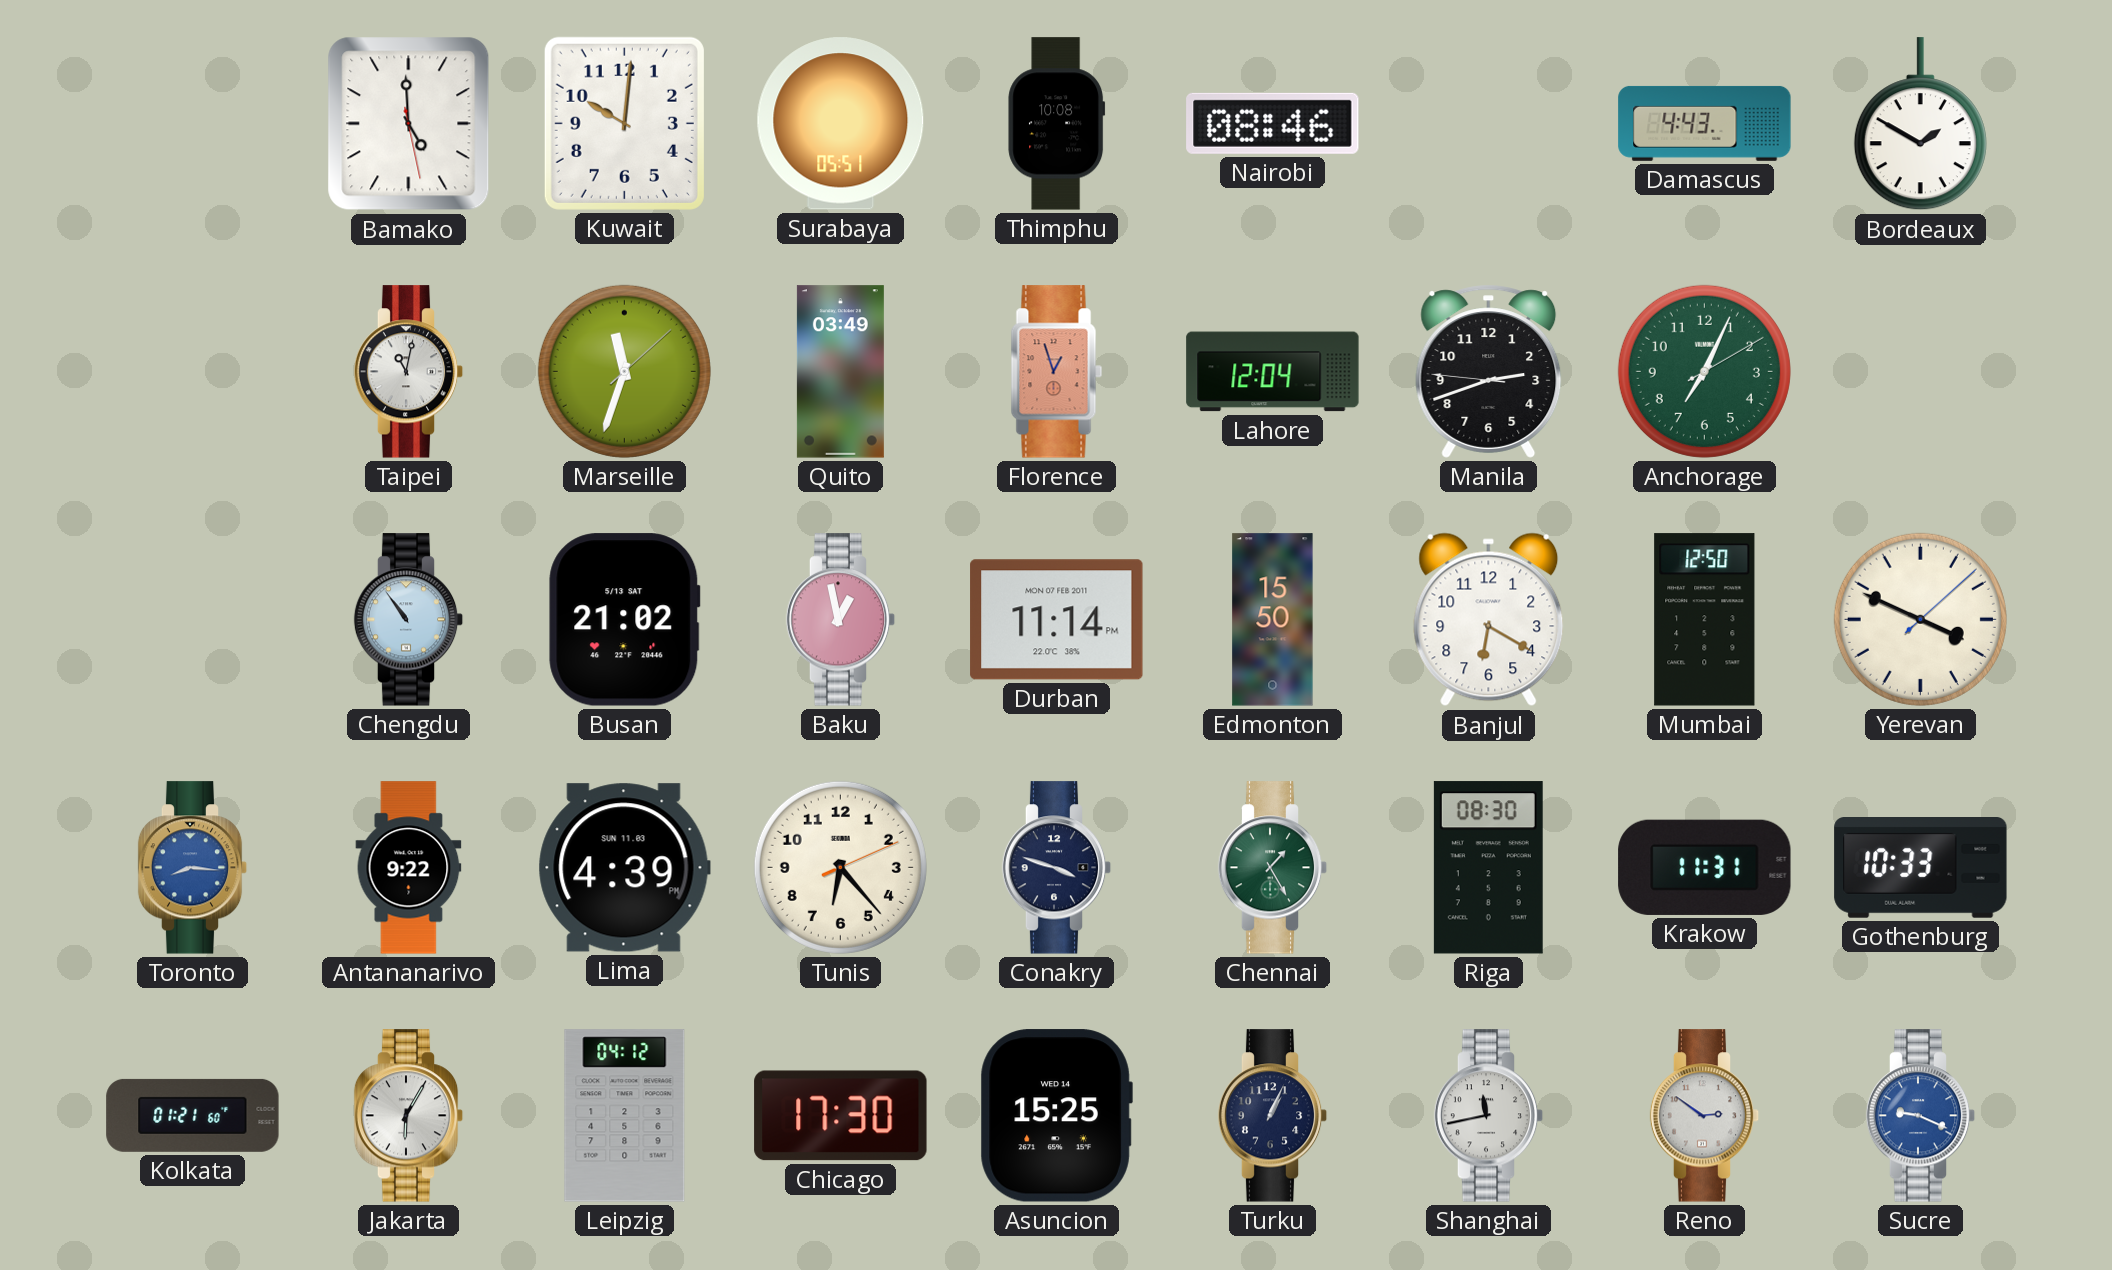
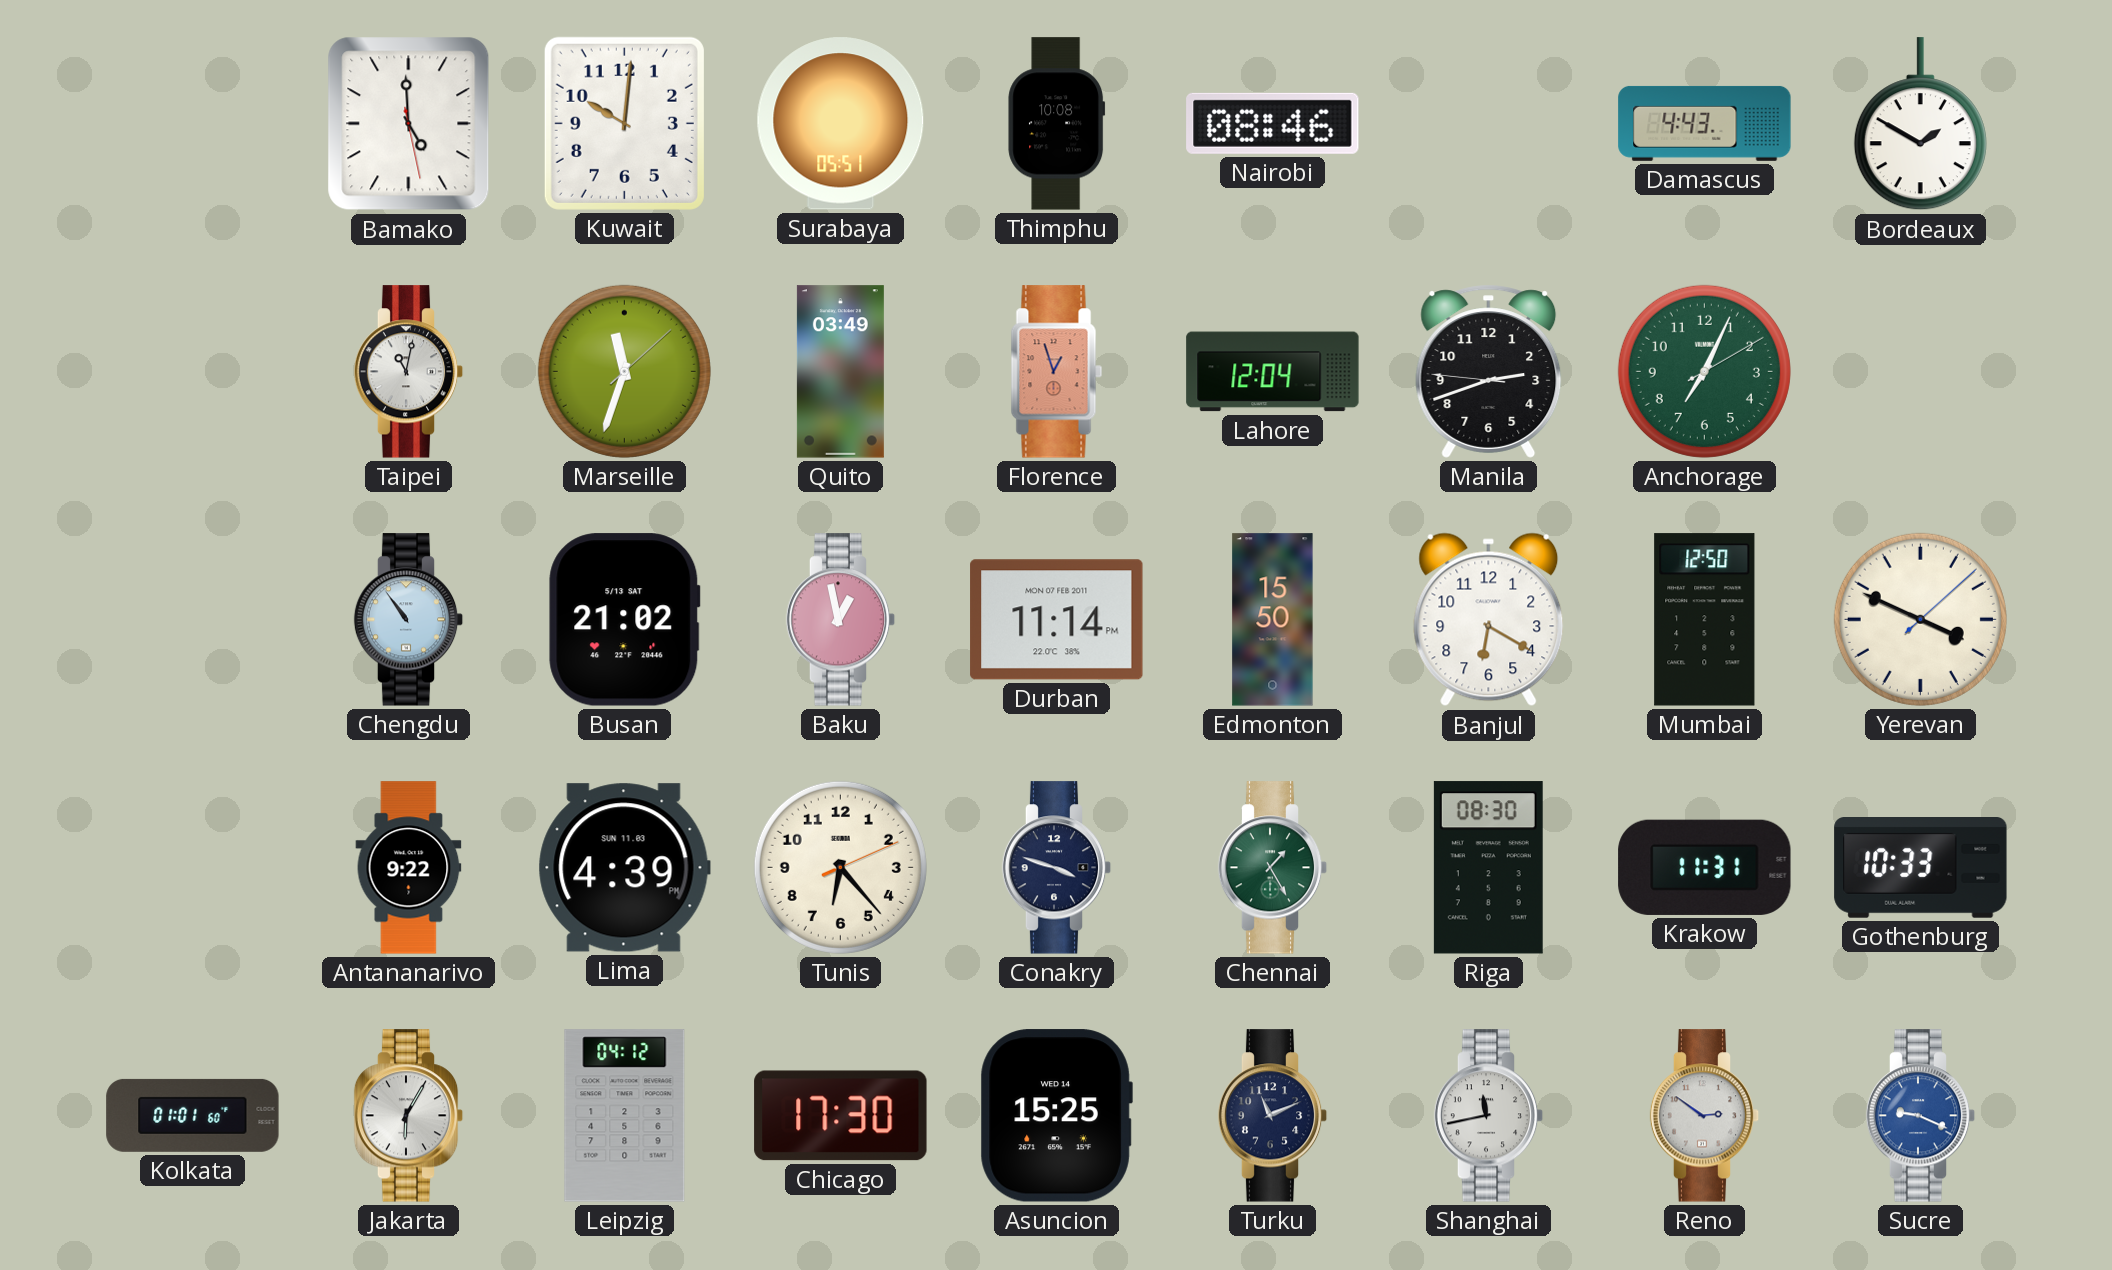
Toronto: 8:16 -> none
Kolkata: 01:21 -> 01:01
Turku: 1:04 -> 11:11
